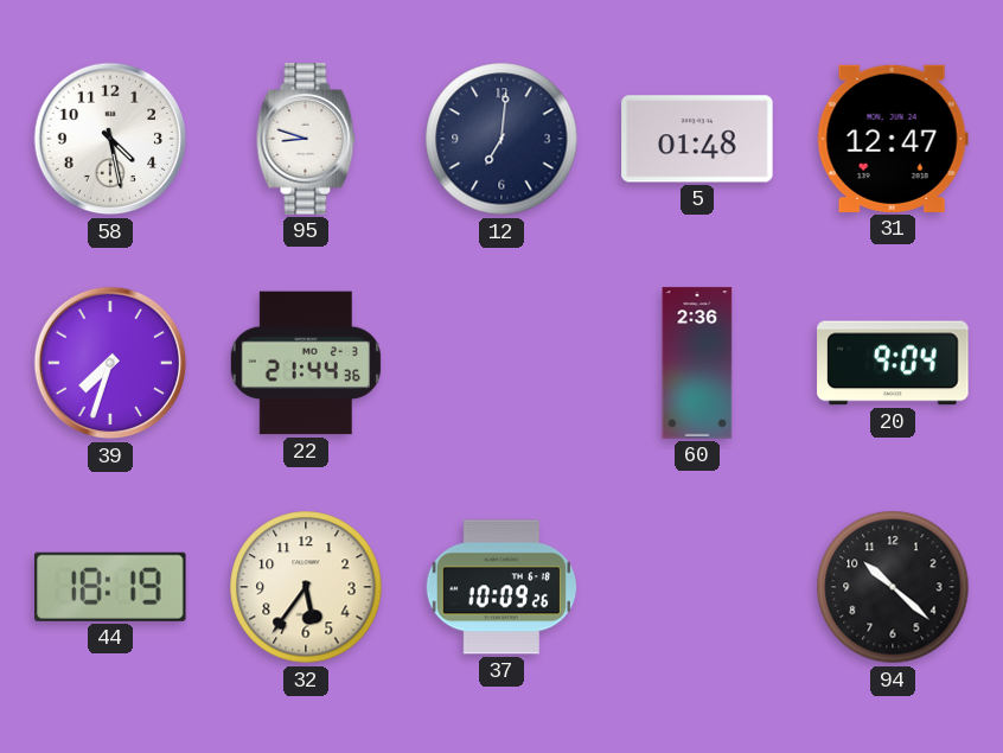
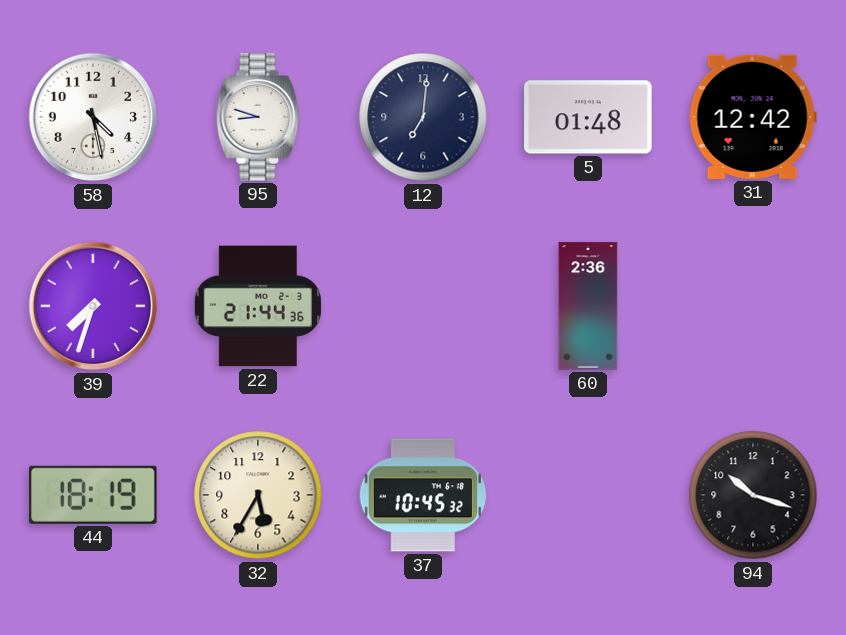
31: 12:47 -> 12:42
20: 9:04 -> none
32: 5:36 -> 5:35
37: 10:09 -> 10:45
94: 10:22 -> 10:18
